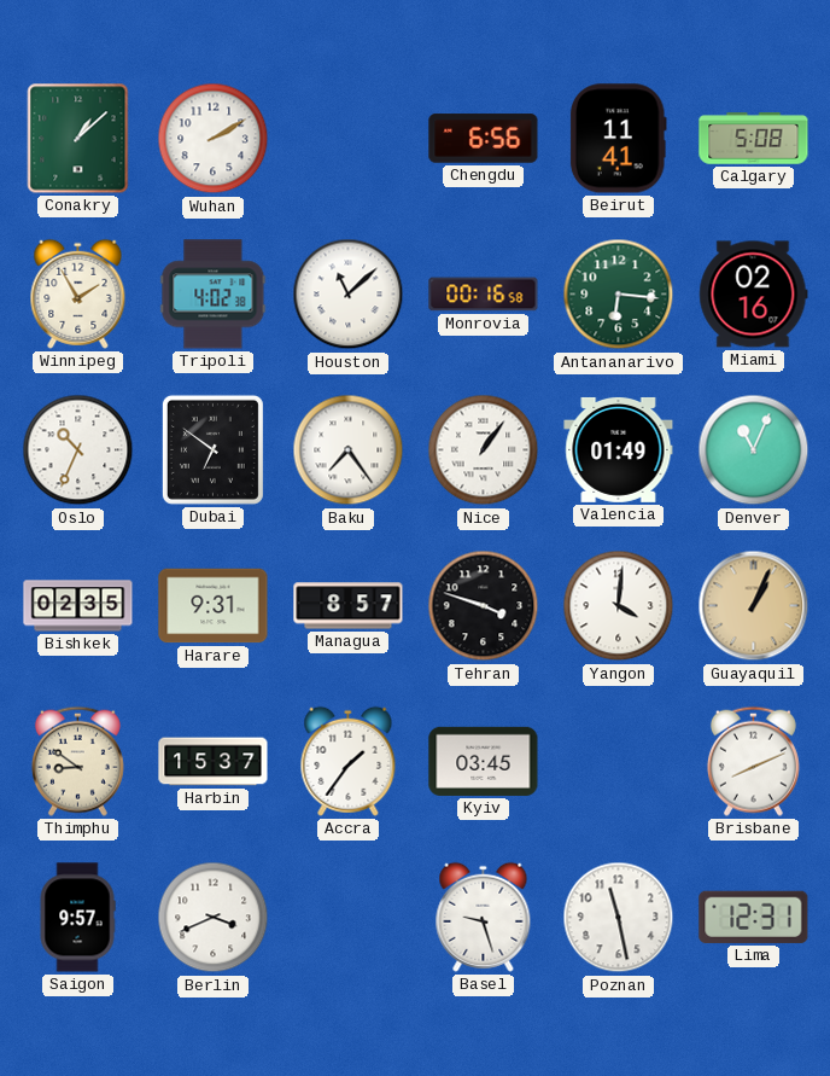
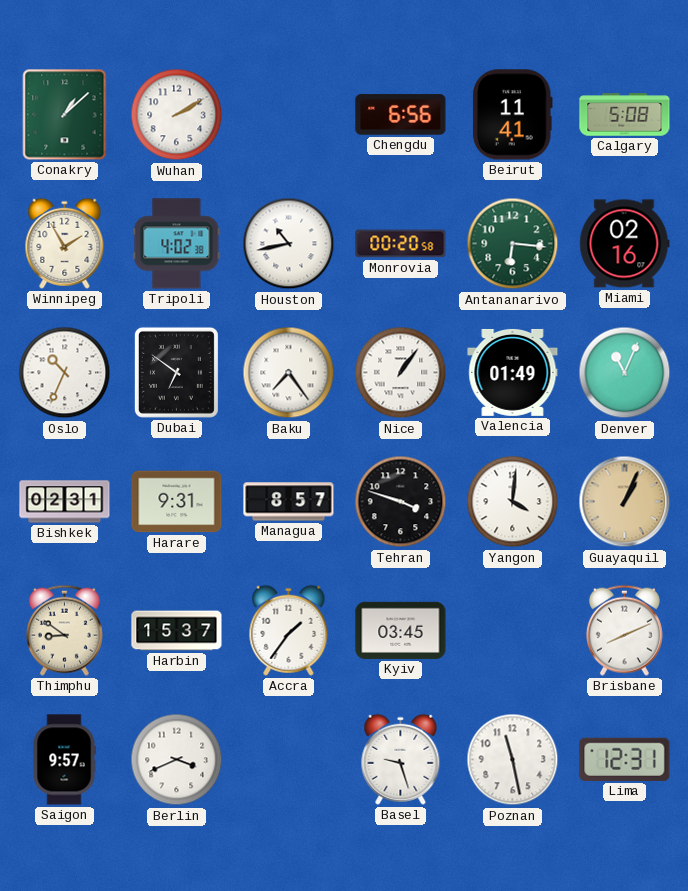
Houston: 11:08 -> 10:43
Monrovia: 00:16 -> 00:20
Bishkek: 02:35 -> 02:31
